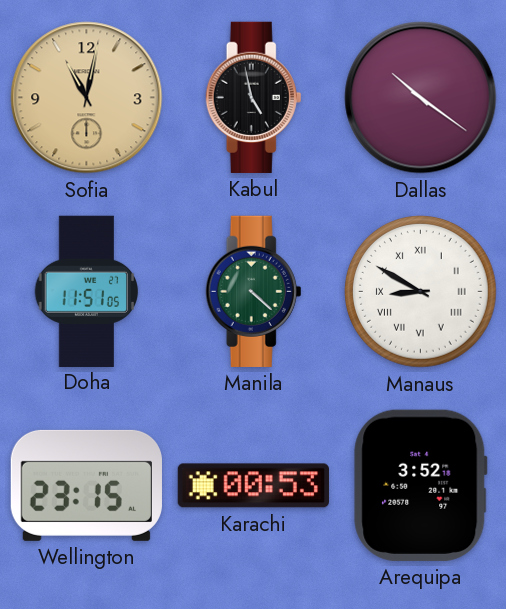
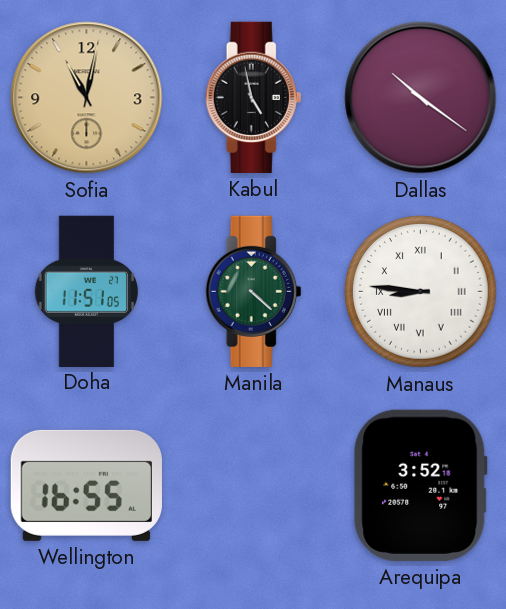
Manaus: 8:50 -> 8:46
Wellington: 23:15 -> 16:55
Karachi: 00:53 -> none
